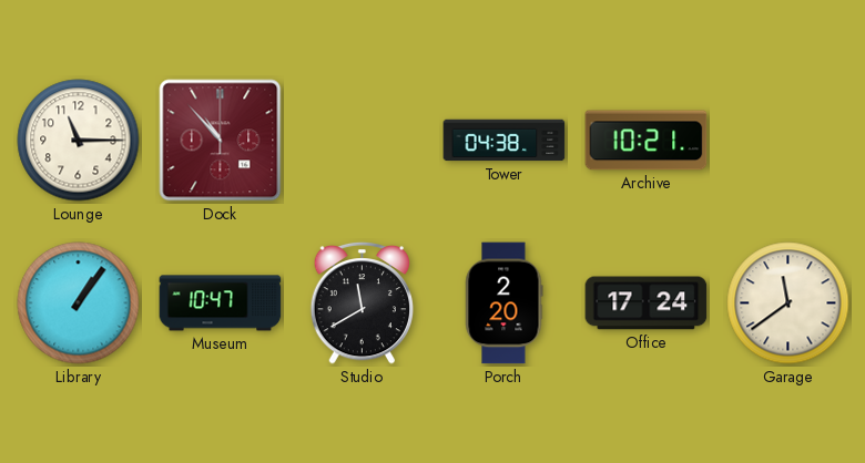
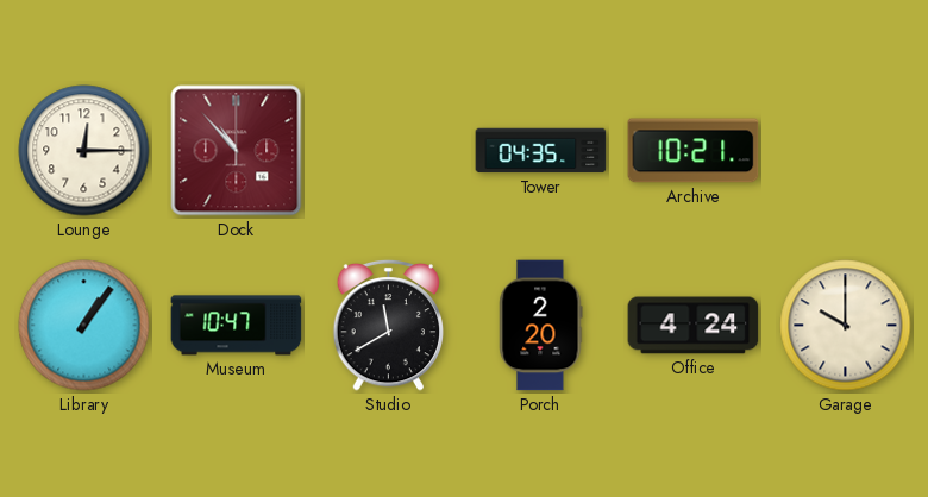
Lounge: 11:15 -> 12:15
Tower: 04:38 -> 04:35
Office: 17:24 -> 4:24
Garage: 11:39 -> 10:00
